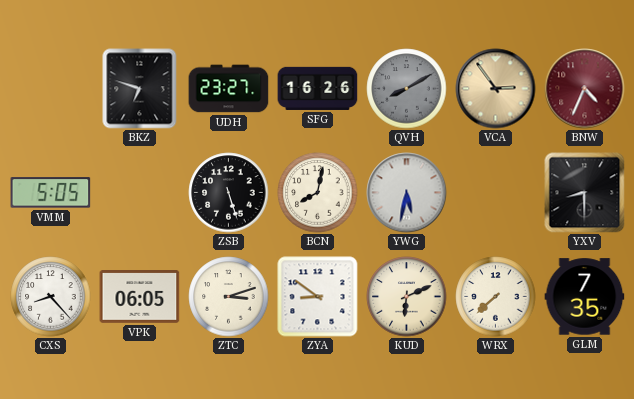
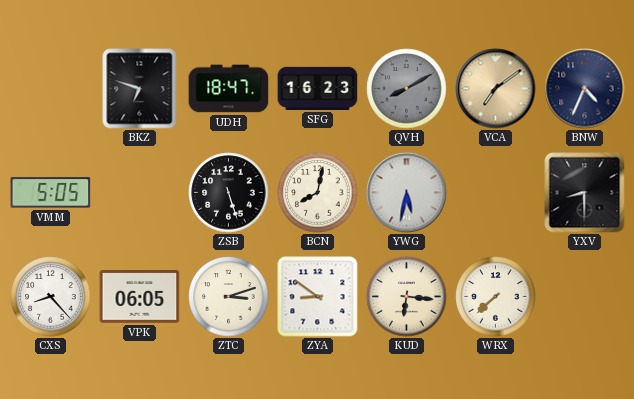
UDH: 23:27 -> 18:47
SFG: 16:26 -> 16:23
VCA: 2:54 -> 7:09
BNW dial: burgundy -> navy
KUD: 6:11 -> 6:16
GLM: 7:35 -> none
